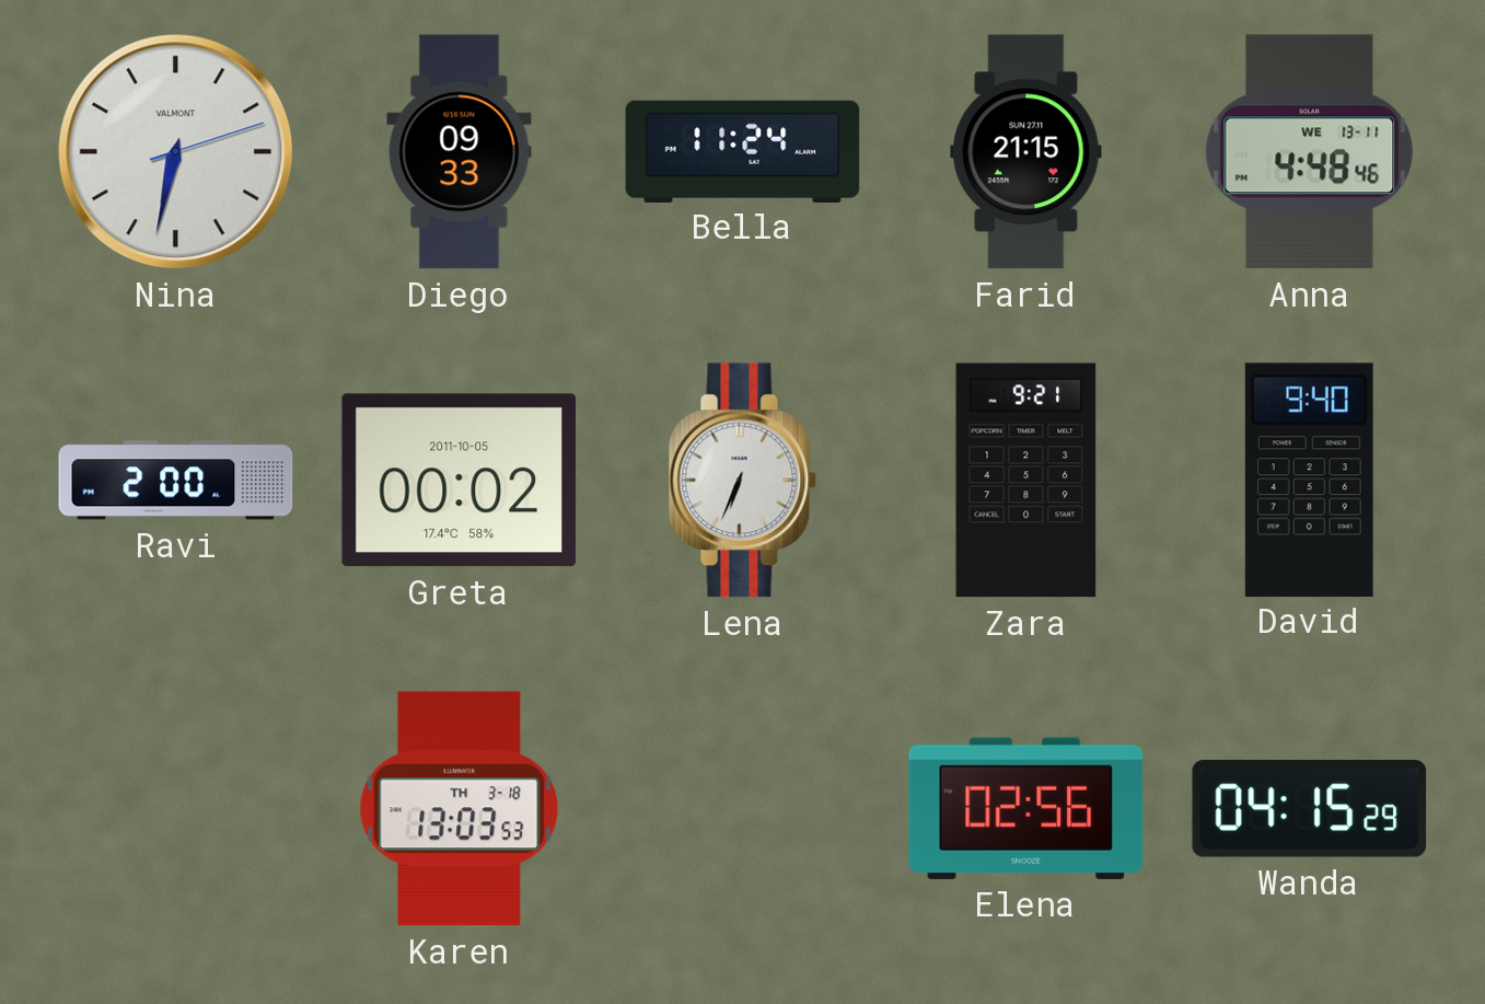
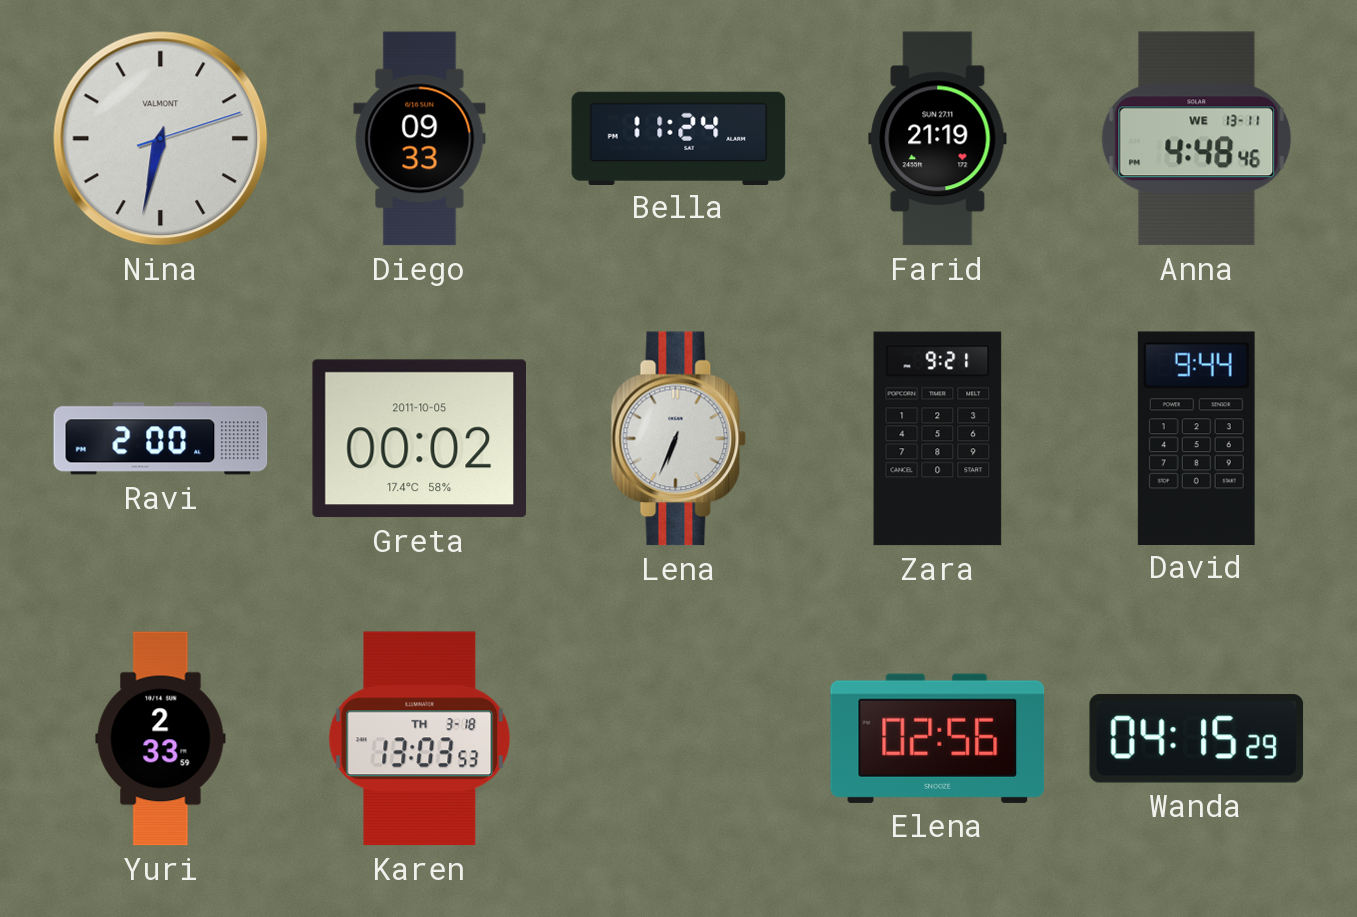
Farid: 21:15 -> 21:19
David: 9:40 -> 9:44
Yuri: none -> 2:33
